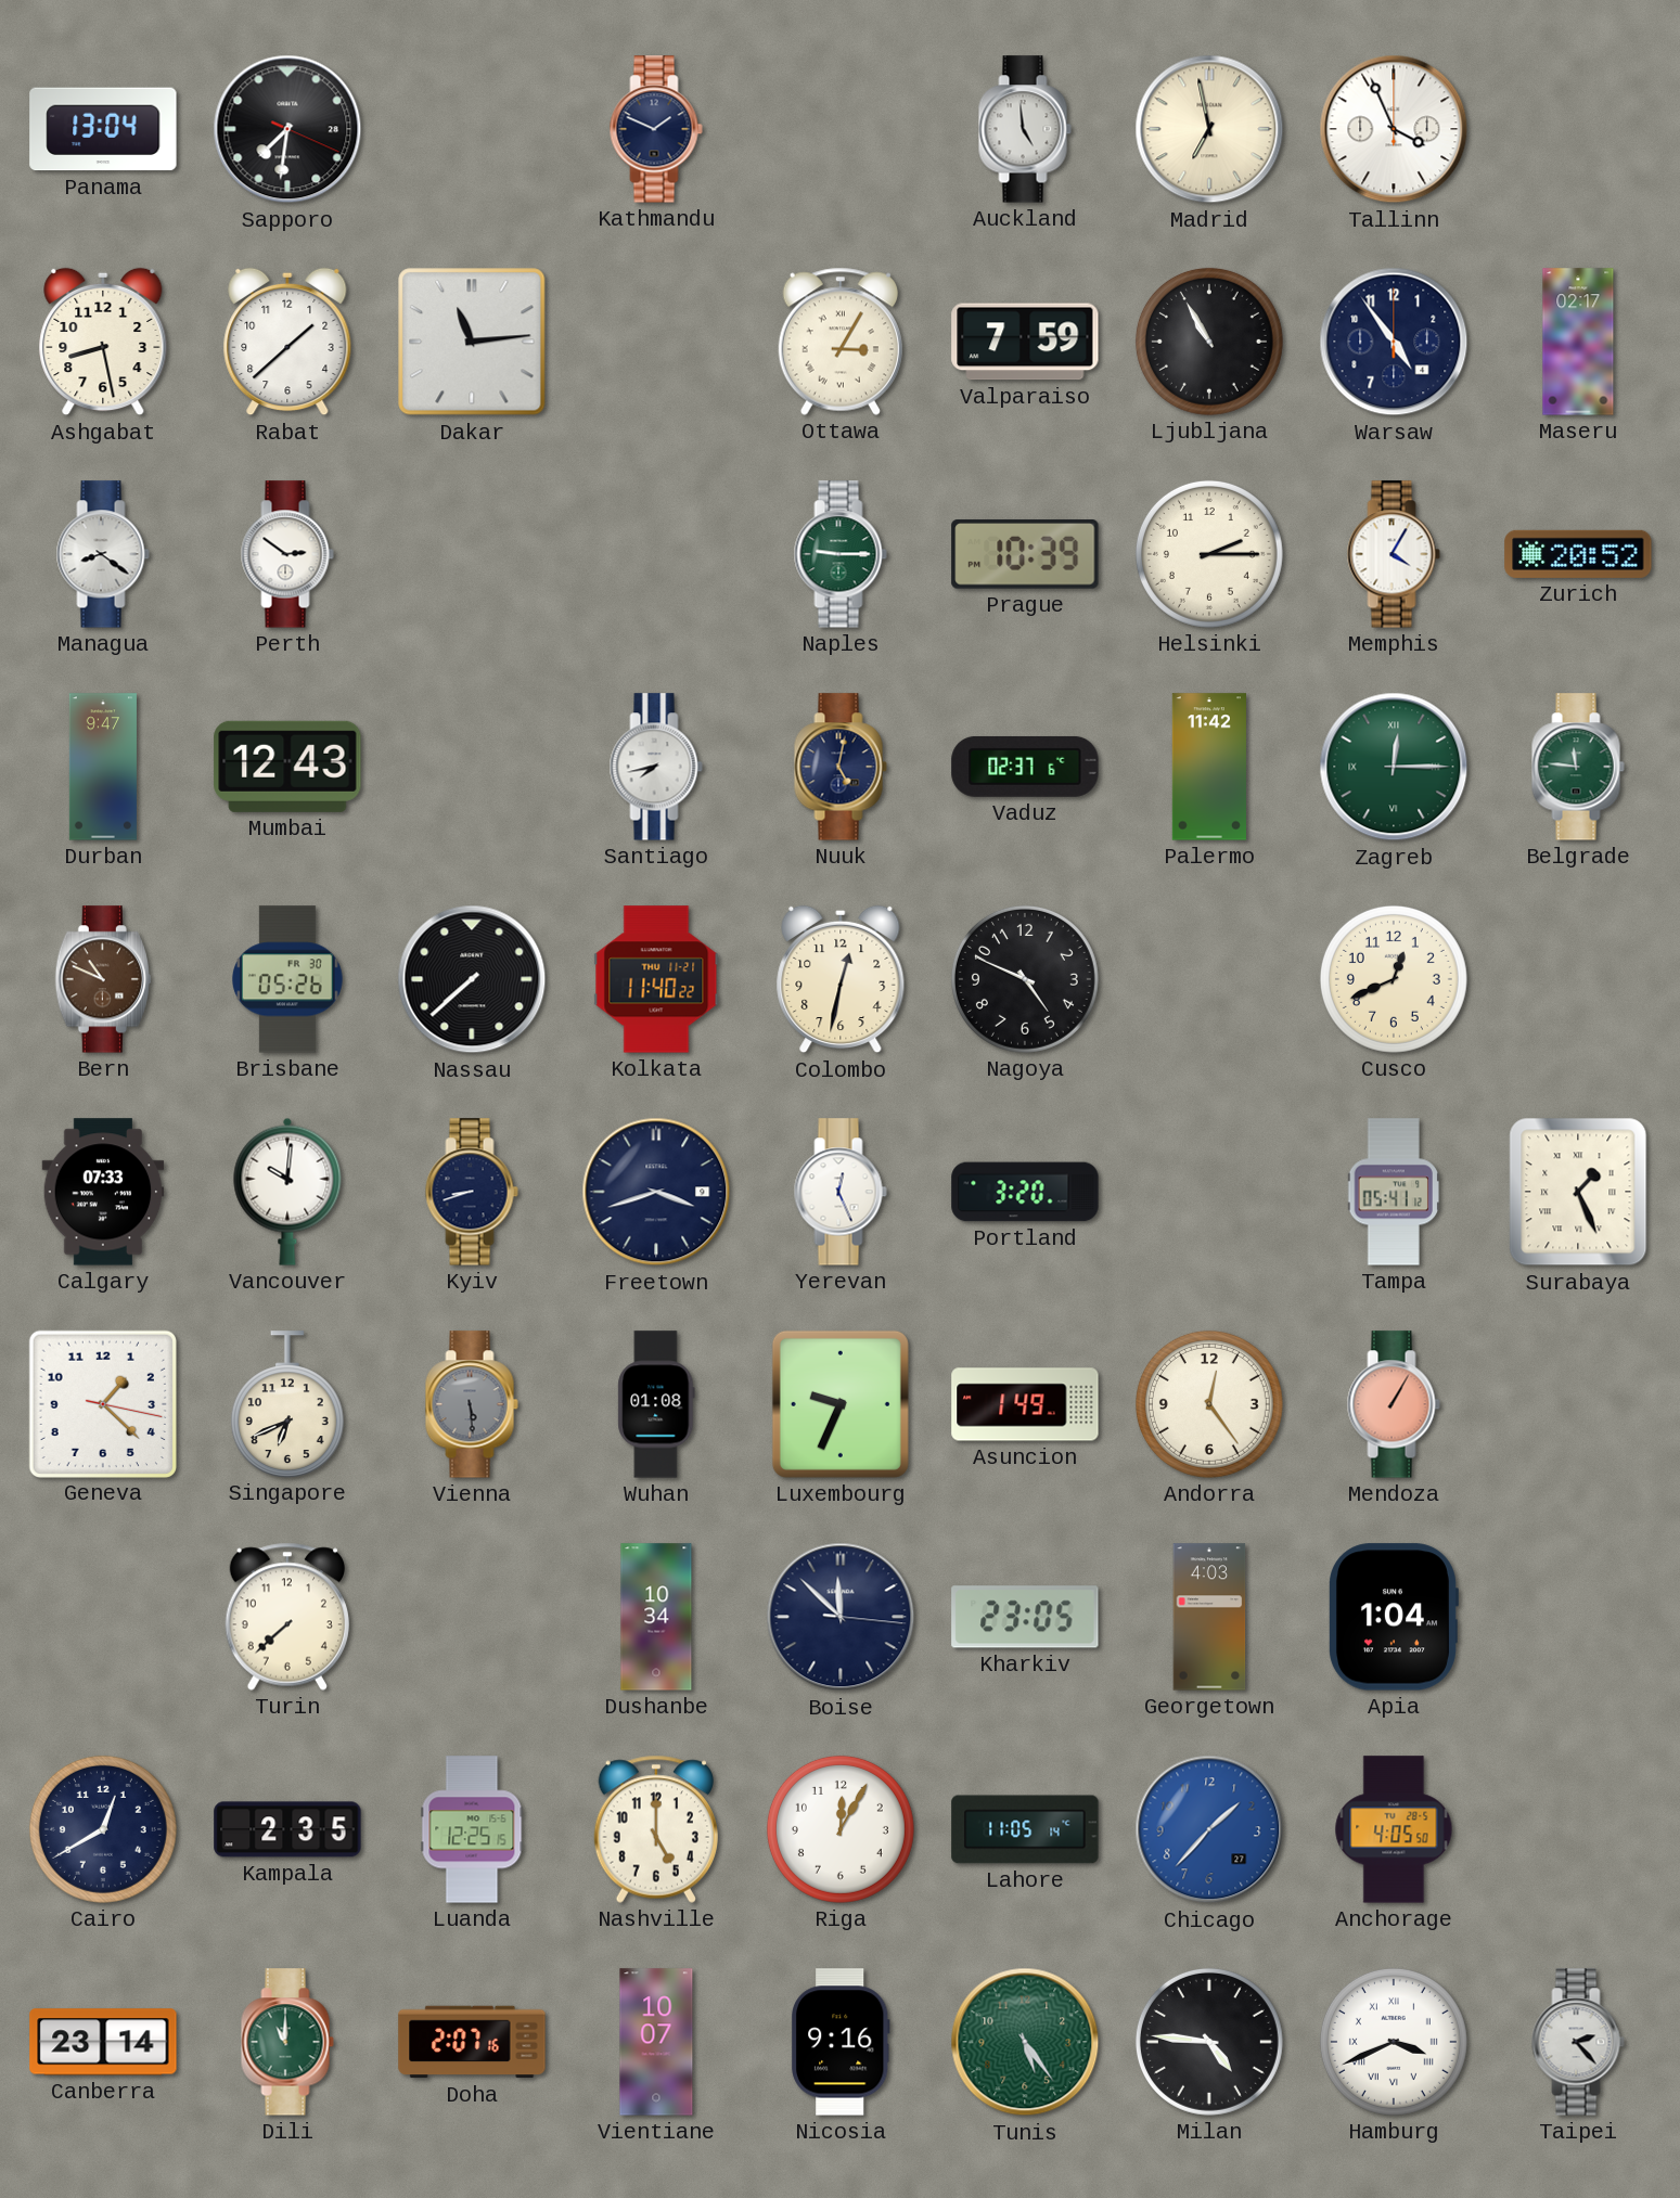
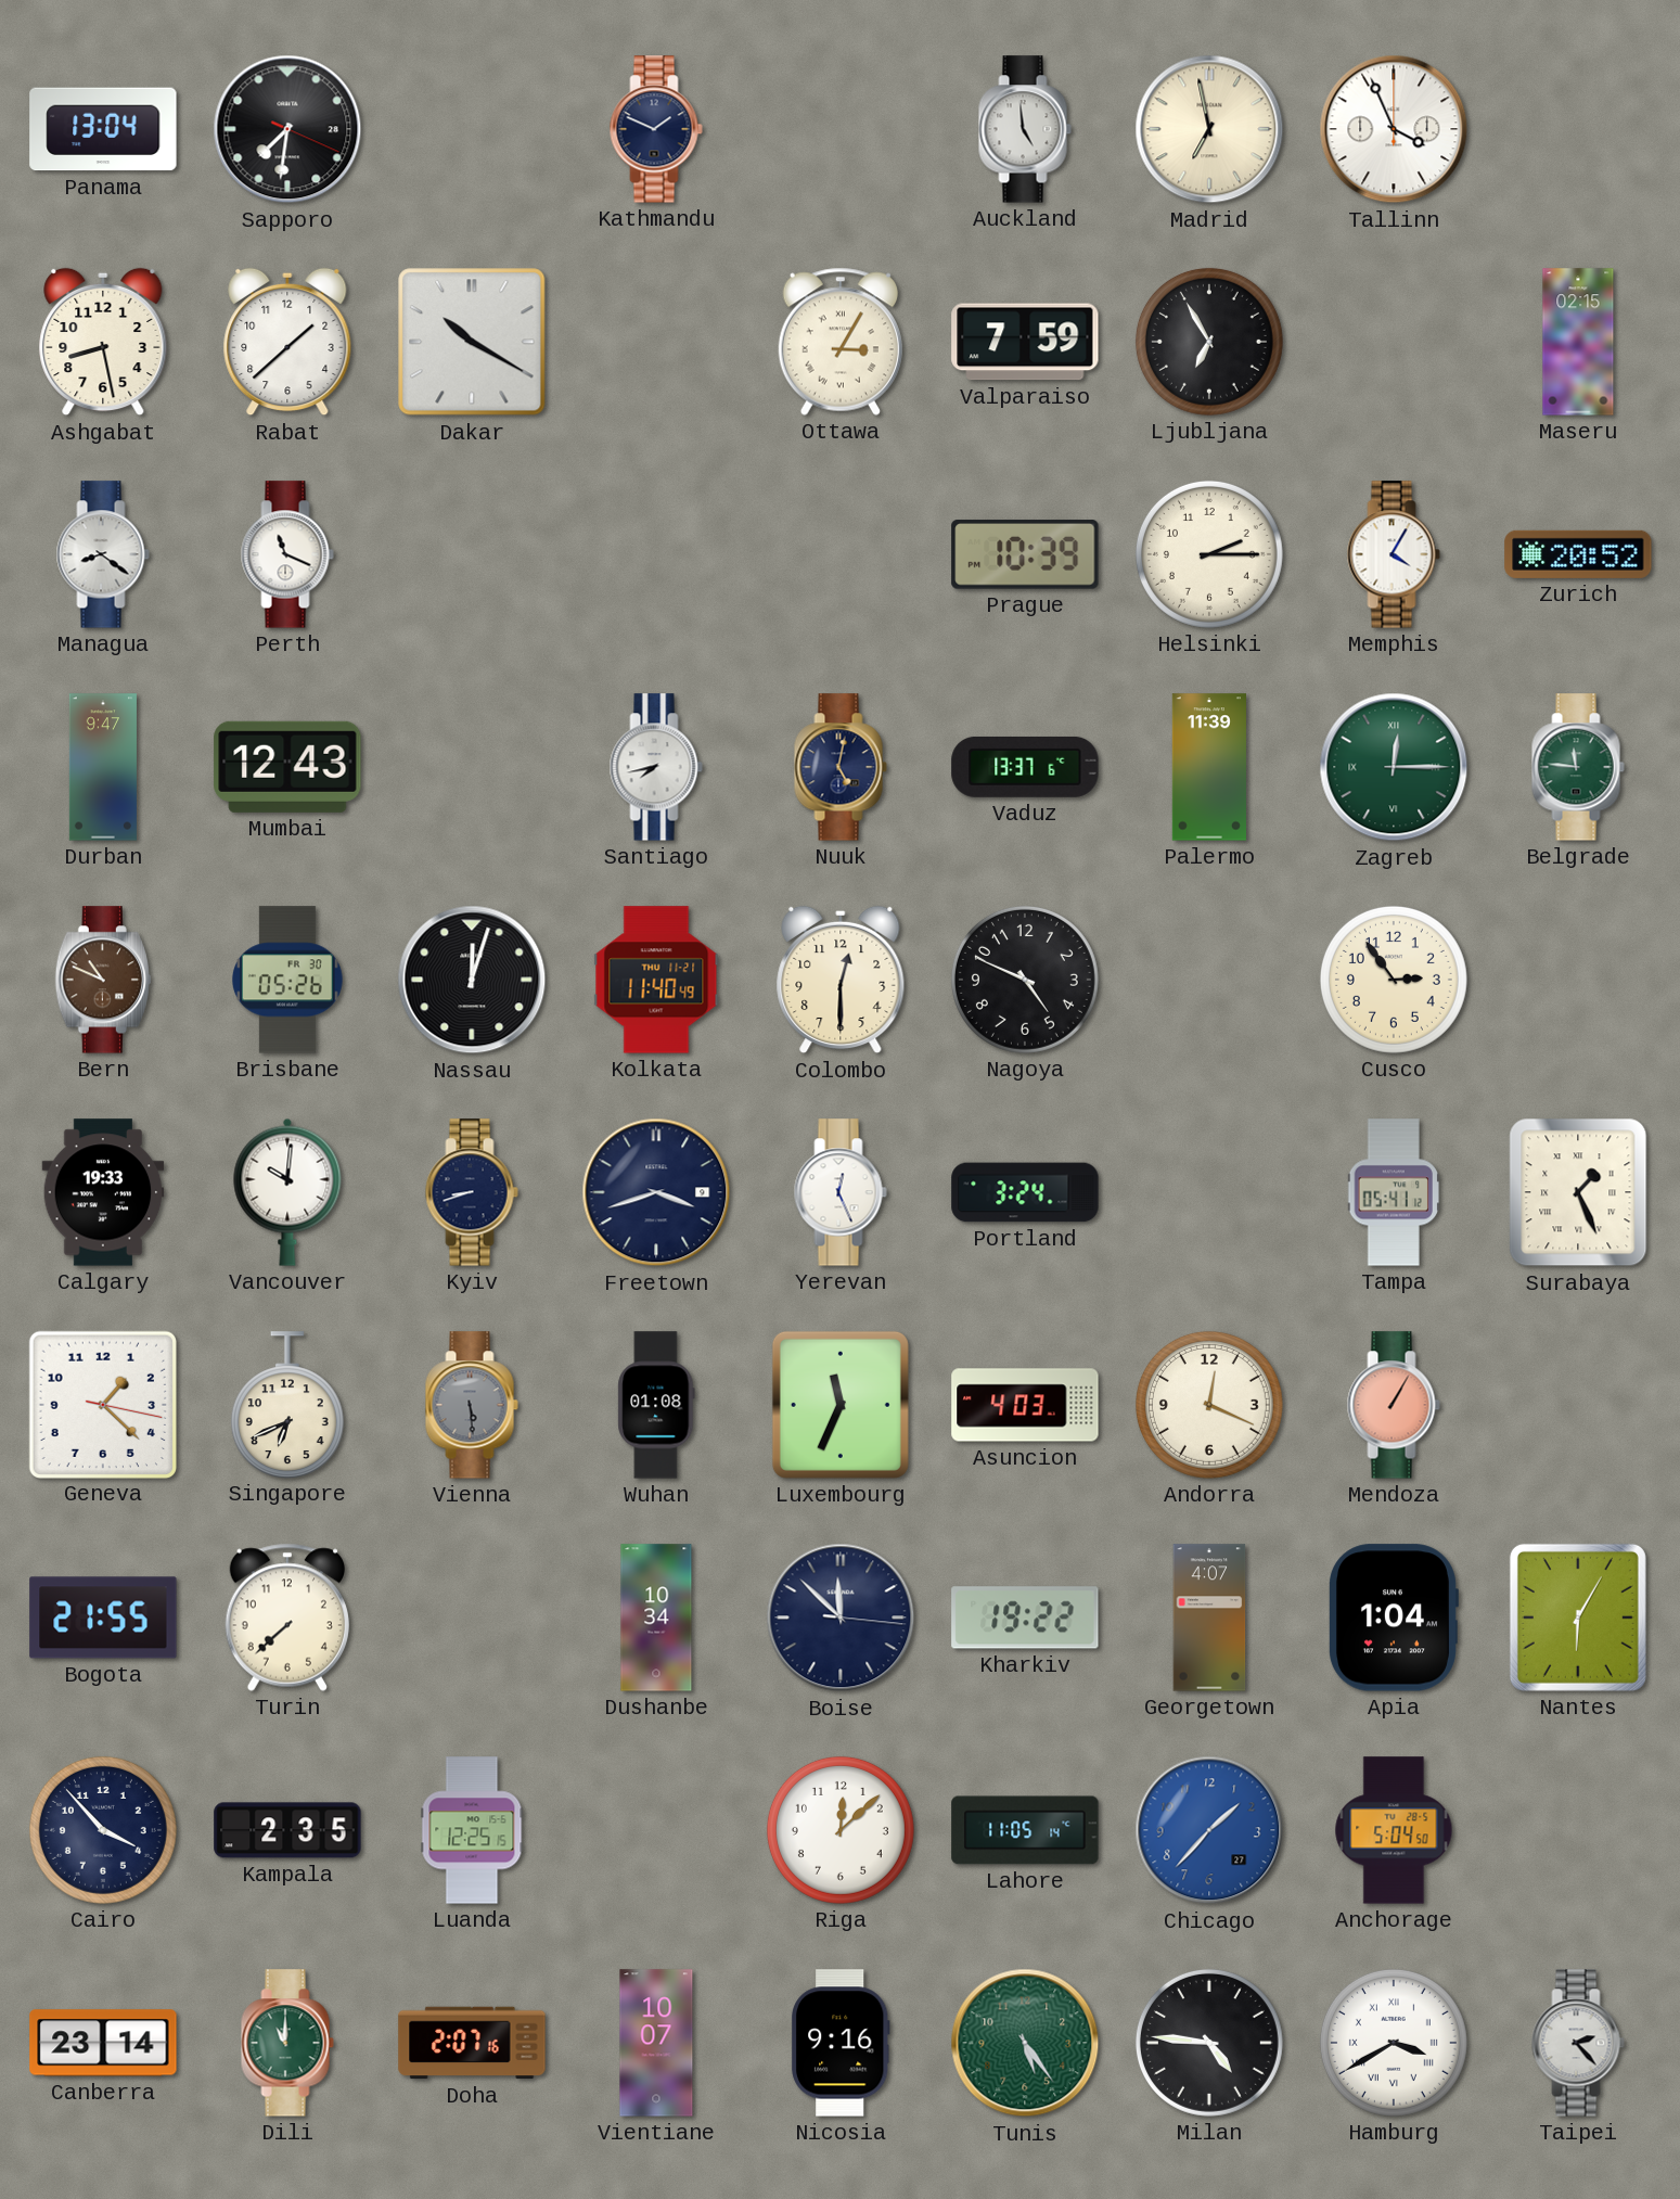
Dakar: 11:14 -> 10:20
Ljubljana: 10:55 -> 6:55
Warsaw: 4:54 -> none
Maseru: 02:17 -> 02:15
Perth: 2:51 -> 11:19
Naples: 9:15 -> none
Vaduz: 02:37 -> 13:37
Palermo: 11:42 -> 11:39
Nassau: 7:38 -> 12:03
Kolkata: 11:40:22 -> 11:40:49
Colombo: 12:32 -> 12:30
Cusco: 12:41 -> 2:54
Calgary: 07:33 -> 19:33
Portland: 3:20 -> 3:24
Luxembourg: 9:34 -> 11:34
Asuncion: 1:49 -> 4:03
Andorra: 12:24 -> 12:19
Bogota: none -> 21:55
Kharkiv: 23:05 -> 19:22
Georgetown: 4:03 -> 4:07
Nantes: none -> 6:05
Cairo: 12:40 -> 3:53
Nashville: 5:00 -> none
Riga: 12:05 -> 12:08
Anchorage: 4:05 -> 5:04
Hamburg: 3:41 -> 3:40
